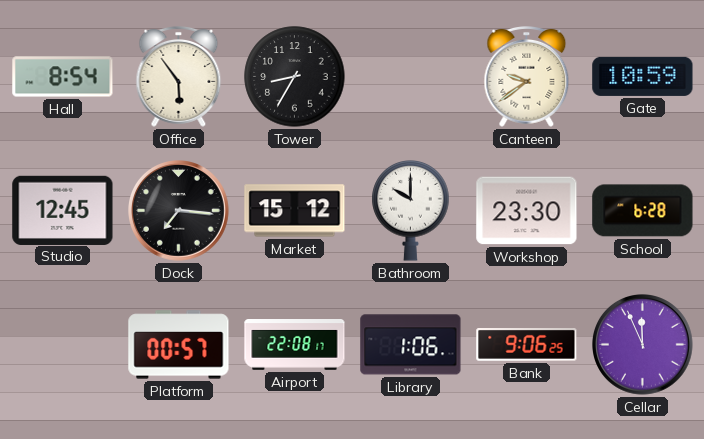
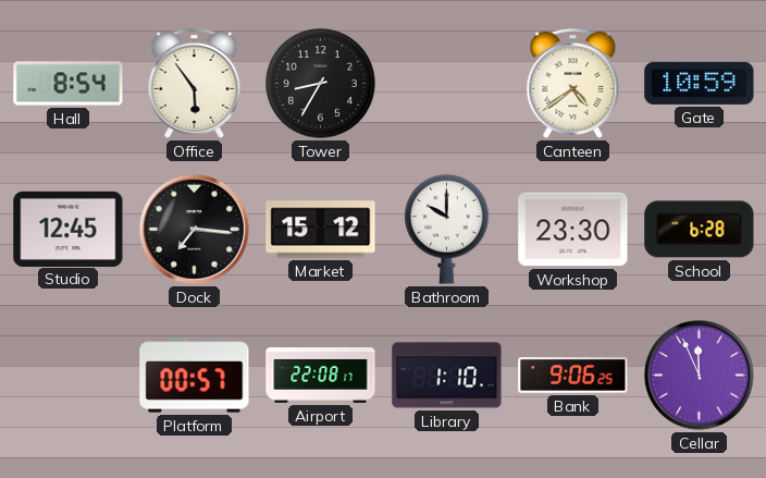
Canteen: 9:39 -> 4:39
Library: 1:06 -> 1:10
